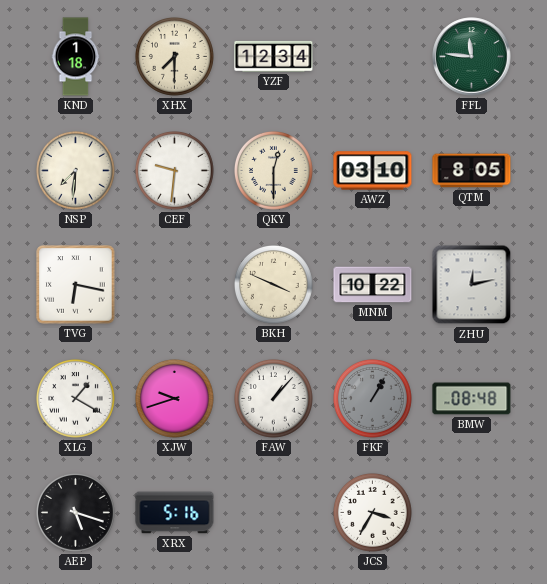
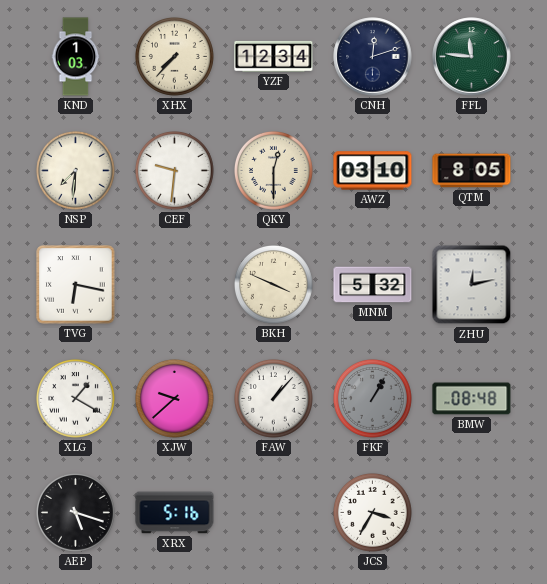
KND: 1:18 -> 1:03
XHX: 7:30 -> 7:37
CNH: none -> 12:12
MNM: 10:22 -> 5:32
XJW: 9:42 -> 9:38
